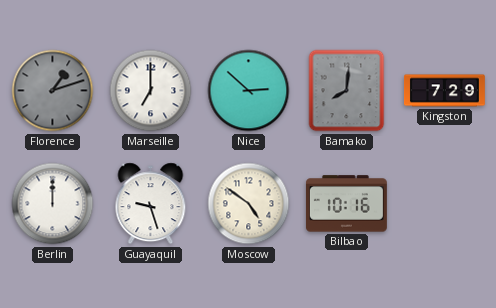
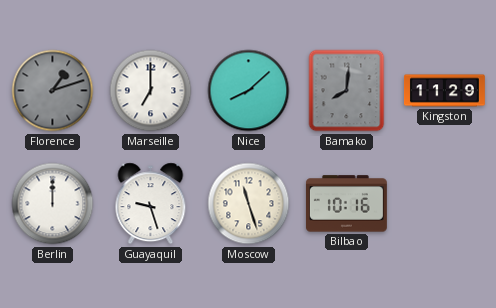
Nice: 2:52 -> 8:08
Kingston: 7:29 -> 11:29
Moscow: 4:51 -> 11:27
